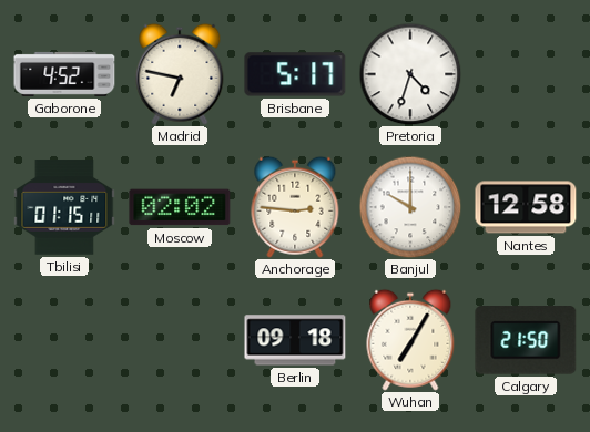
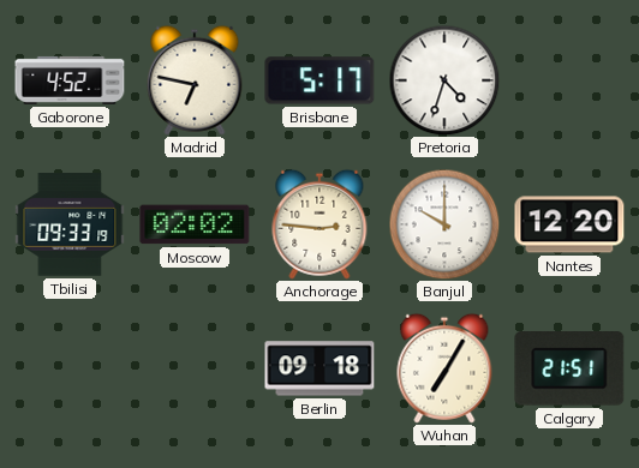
Tbilisi: 01:15 -> 09:33
Nantes: 12:58 -> 12:20
Calgary: 21:50 -> 21:51
